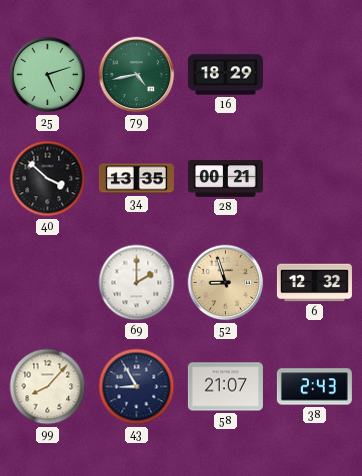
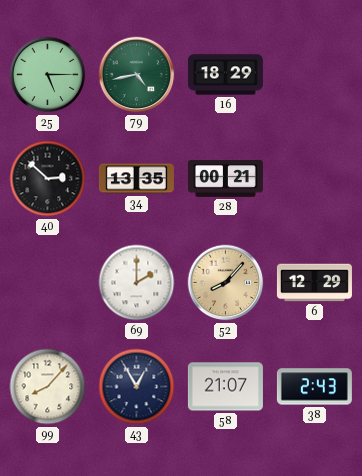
25: 5:12 -> 5:15
40: 3:52 -> 2:52
52: 8:57 -> 8:07
6: 12:32 -> 12:29
43: 8:55 -> 12:55
